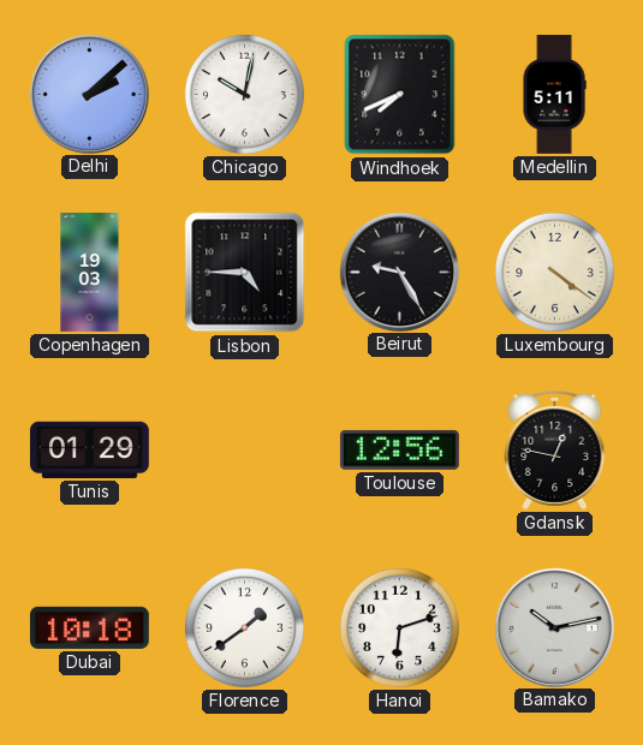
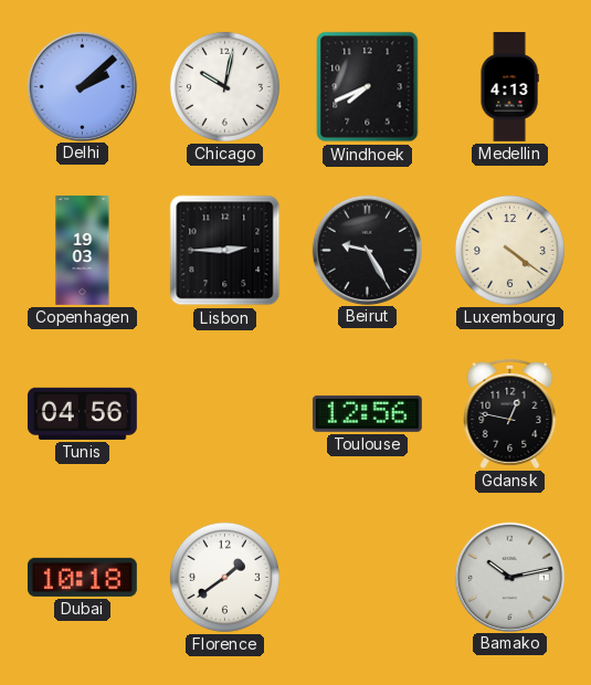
Medellin: 5:11 -> 4:13
Lisbon: 4:45 -> 2:45
Tunis: 01:29 -> 04:56
Hanoi: 6:12 -> none
